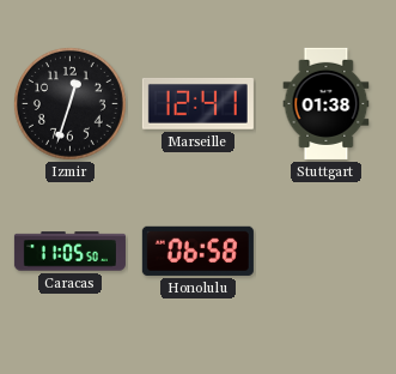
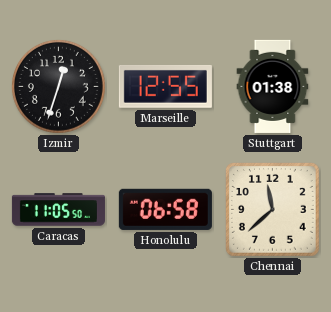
Marseille: 12:41 -> 12:55
Chennai: none -> 11:38
